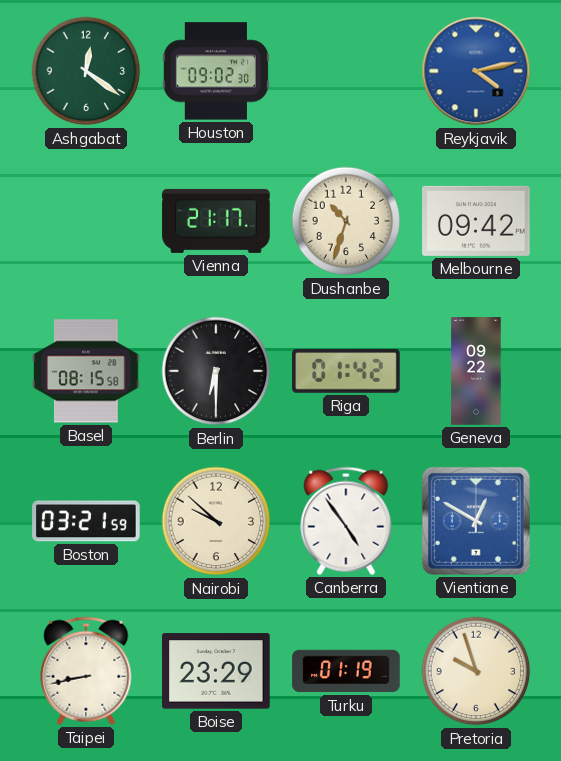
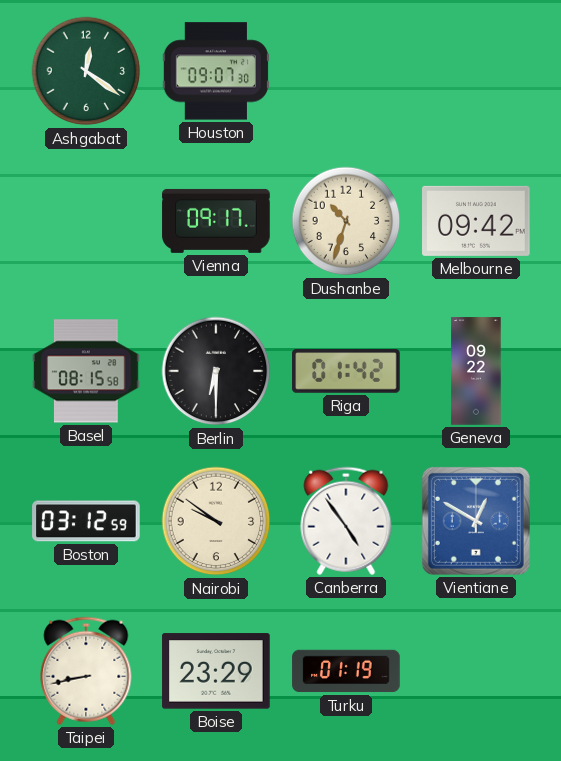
Houston: 09:02 -> 09:07
Reykjavik: 4:13 -> none
Vienna: 21:17 -> 09:17
Boston: 03:21 -> 03:12
Nairobi: 9:52 -> 9:51
Pretoria: 9:57 -> none
